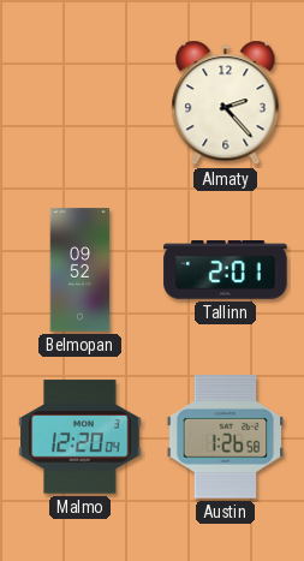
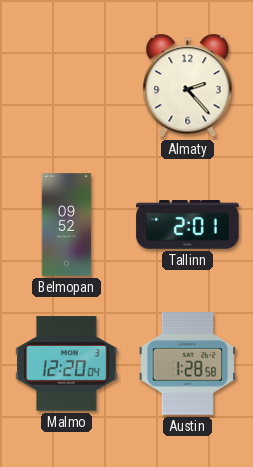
Austin: 1:26 -> 1:28
